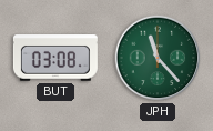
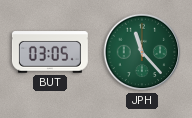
BUT: 03:08 -> 03:05
